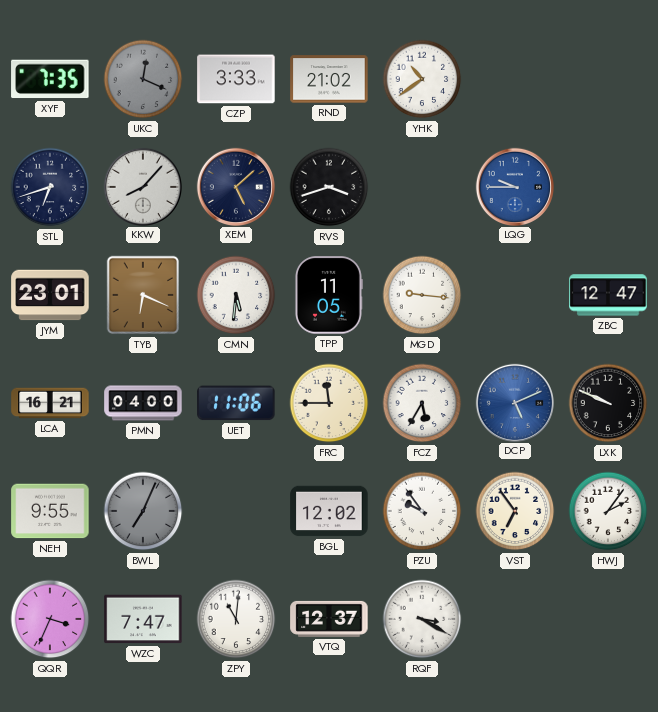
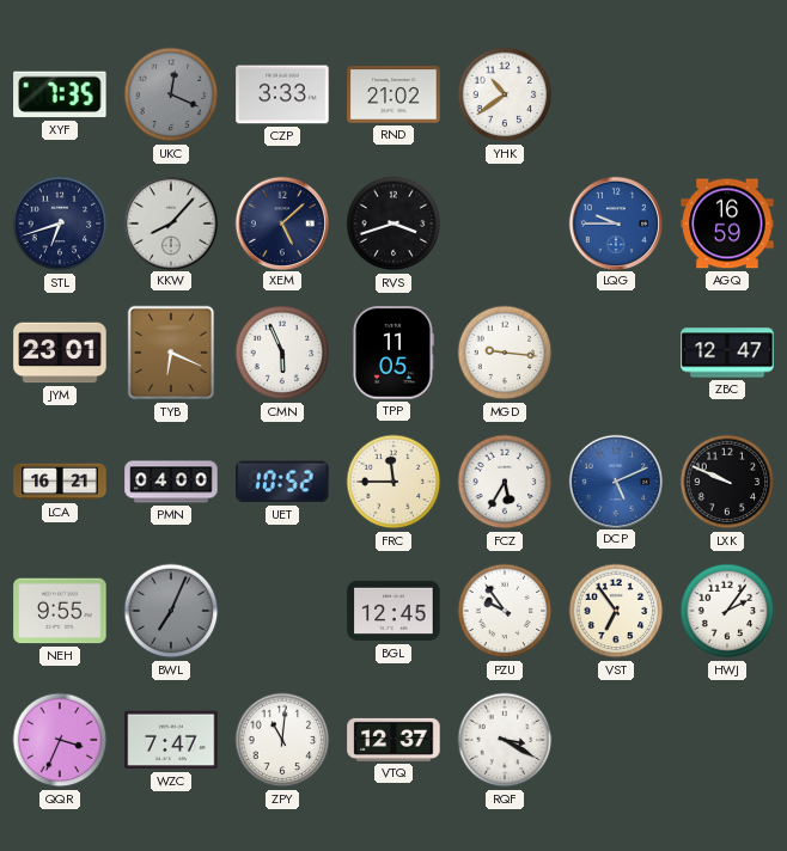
AGQ: none -> 16:59
CMN: 5:31 -> 5:56
UET: 11:06 -> 10:52
BGL: 12:02 -> 12:45
